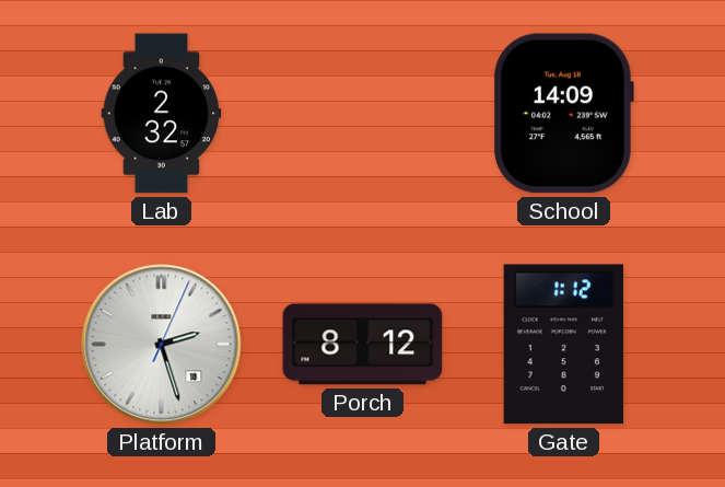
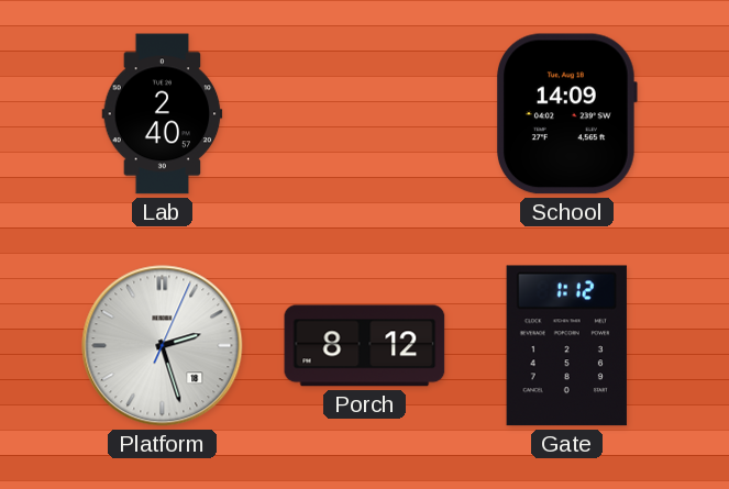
Lab: 2:32 -> 2:40
